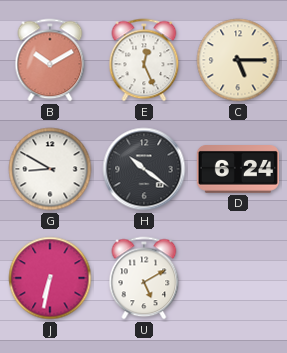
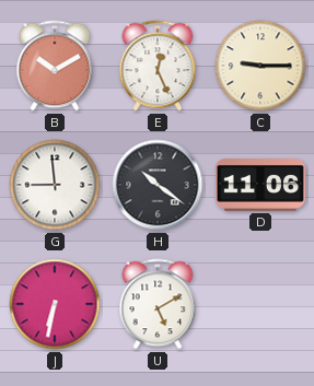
C: 5:15 -> 9:15
G: 8:50 -> 8:59
D: 6:24 -> 11:06
